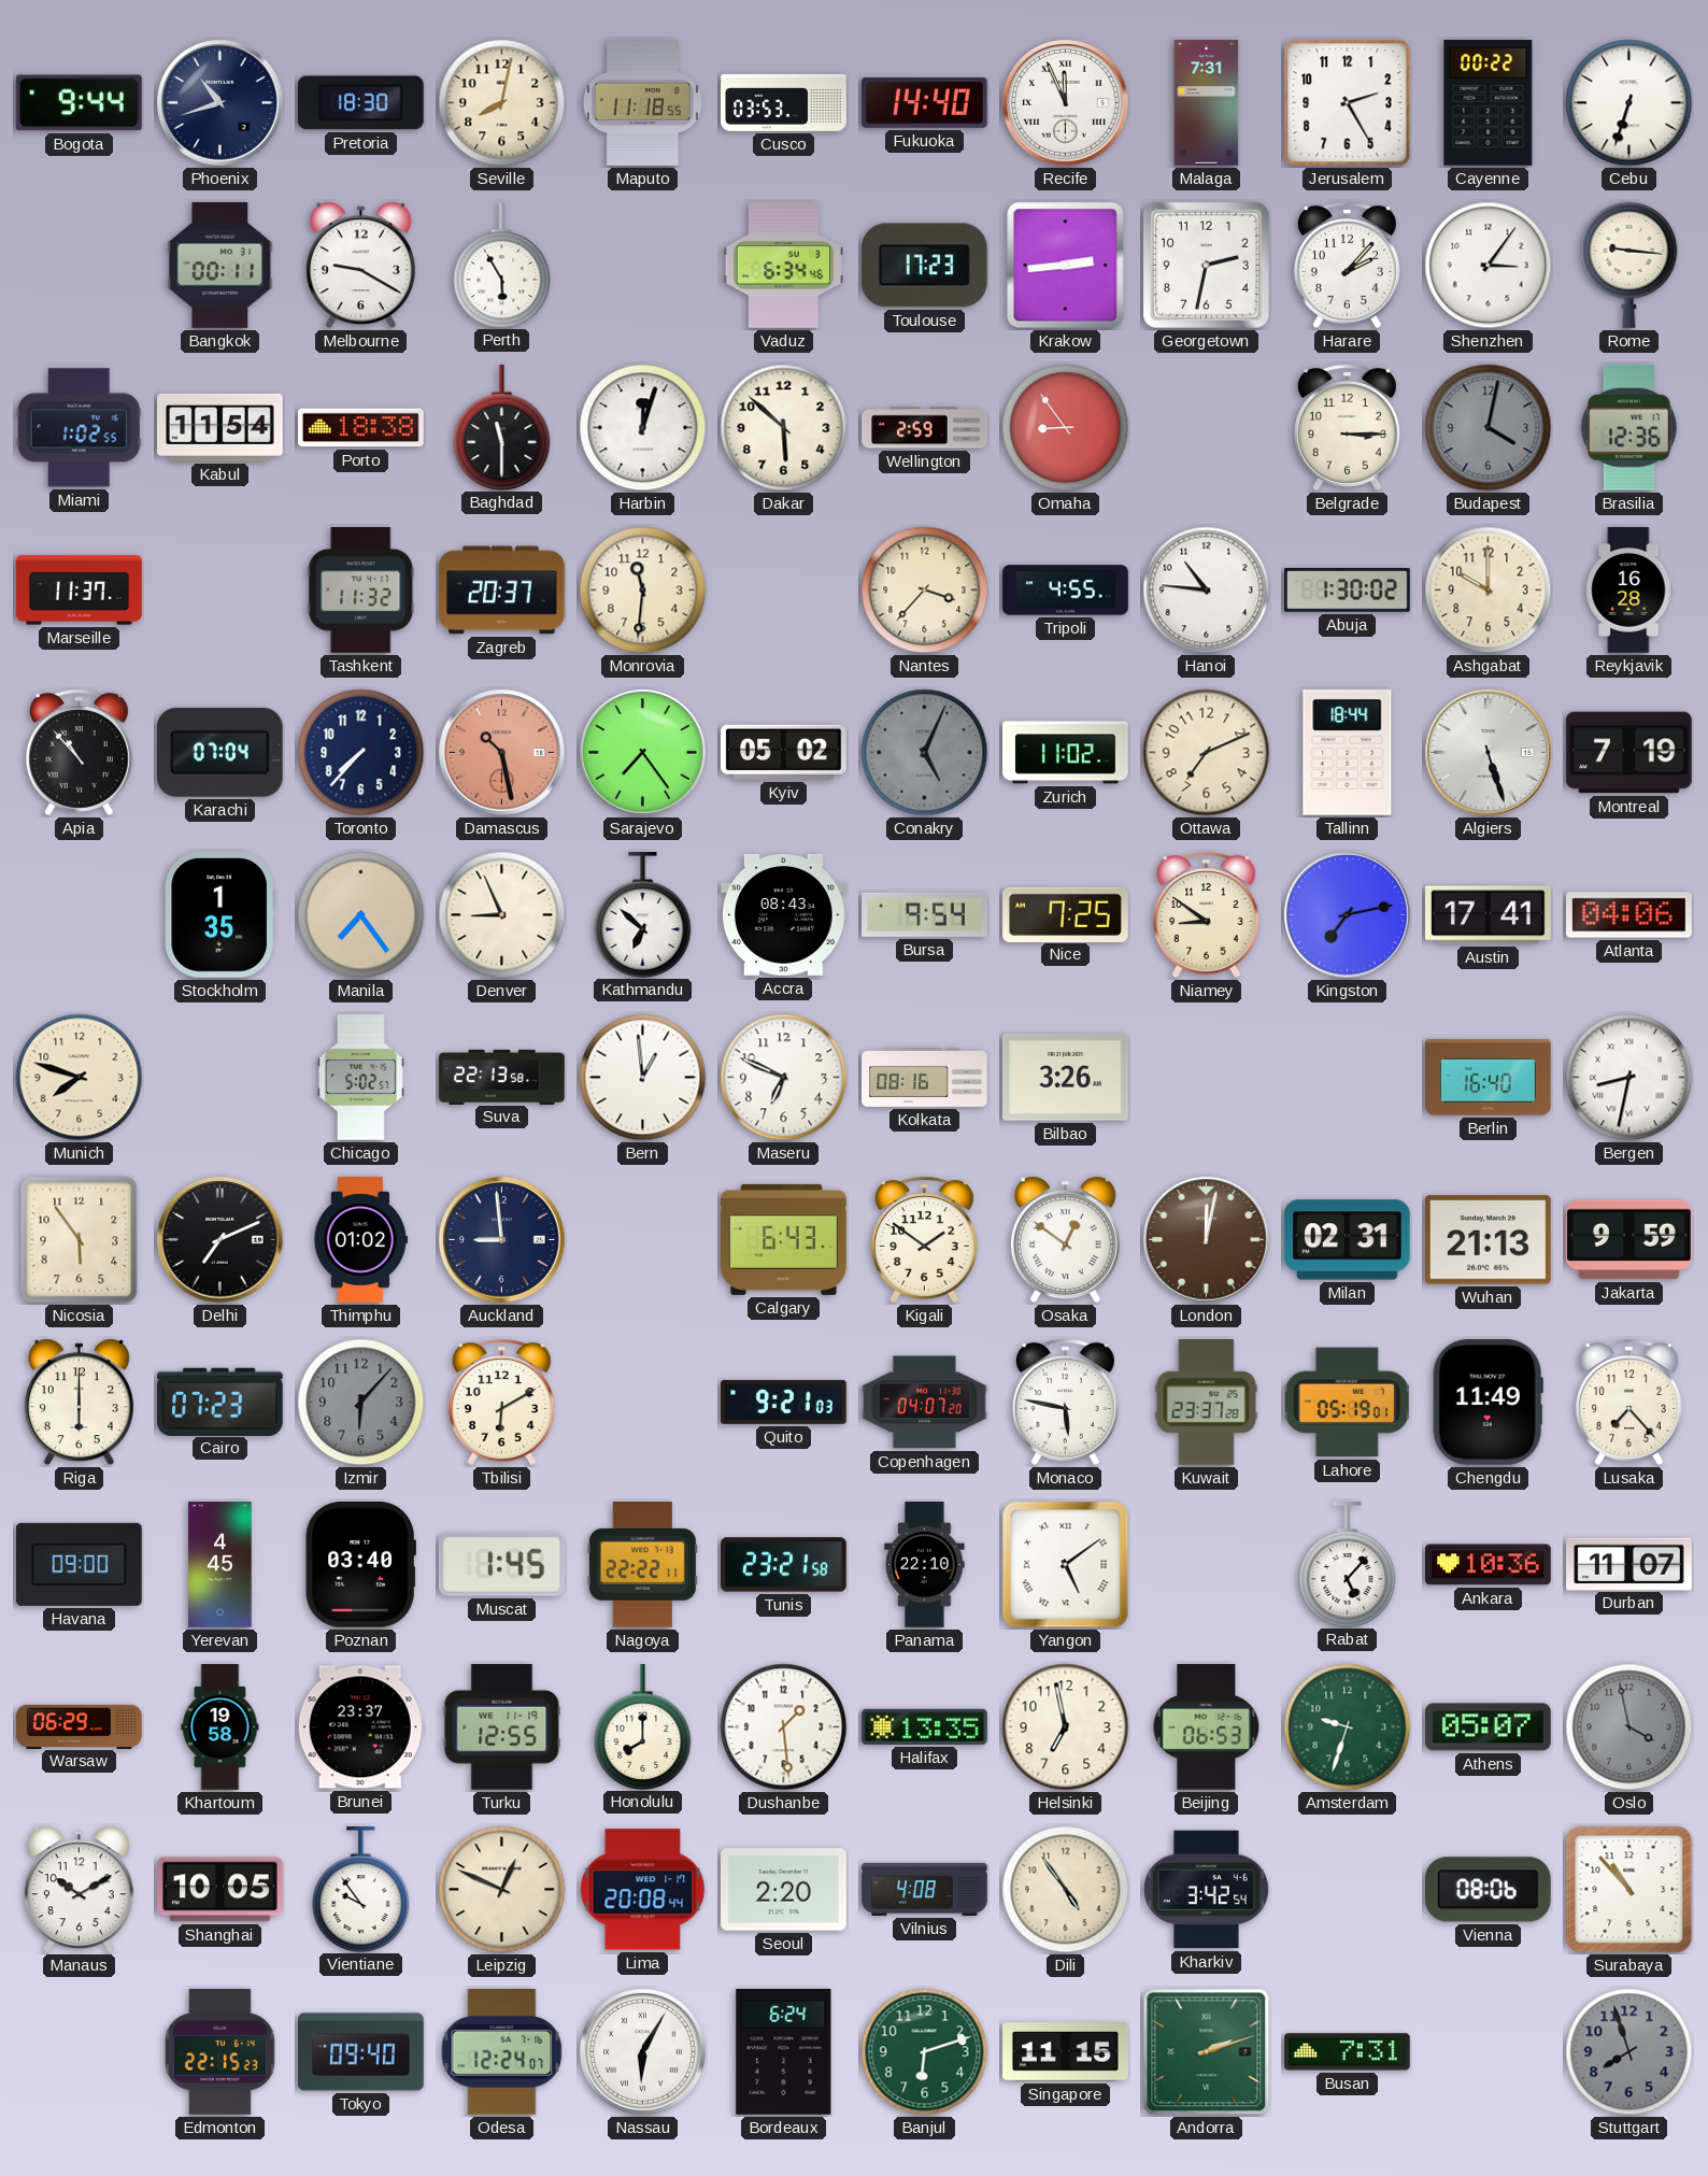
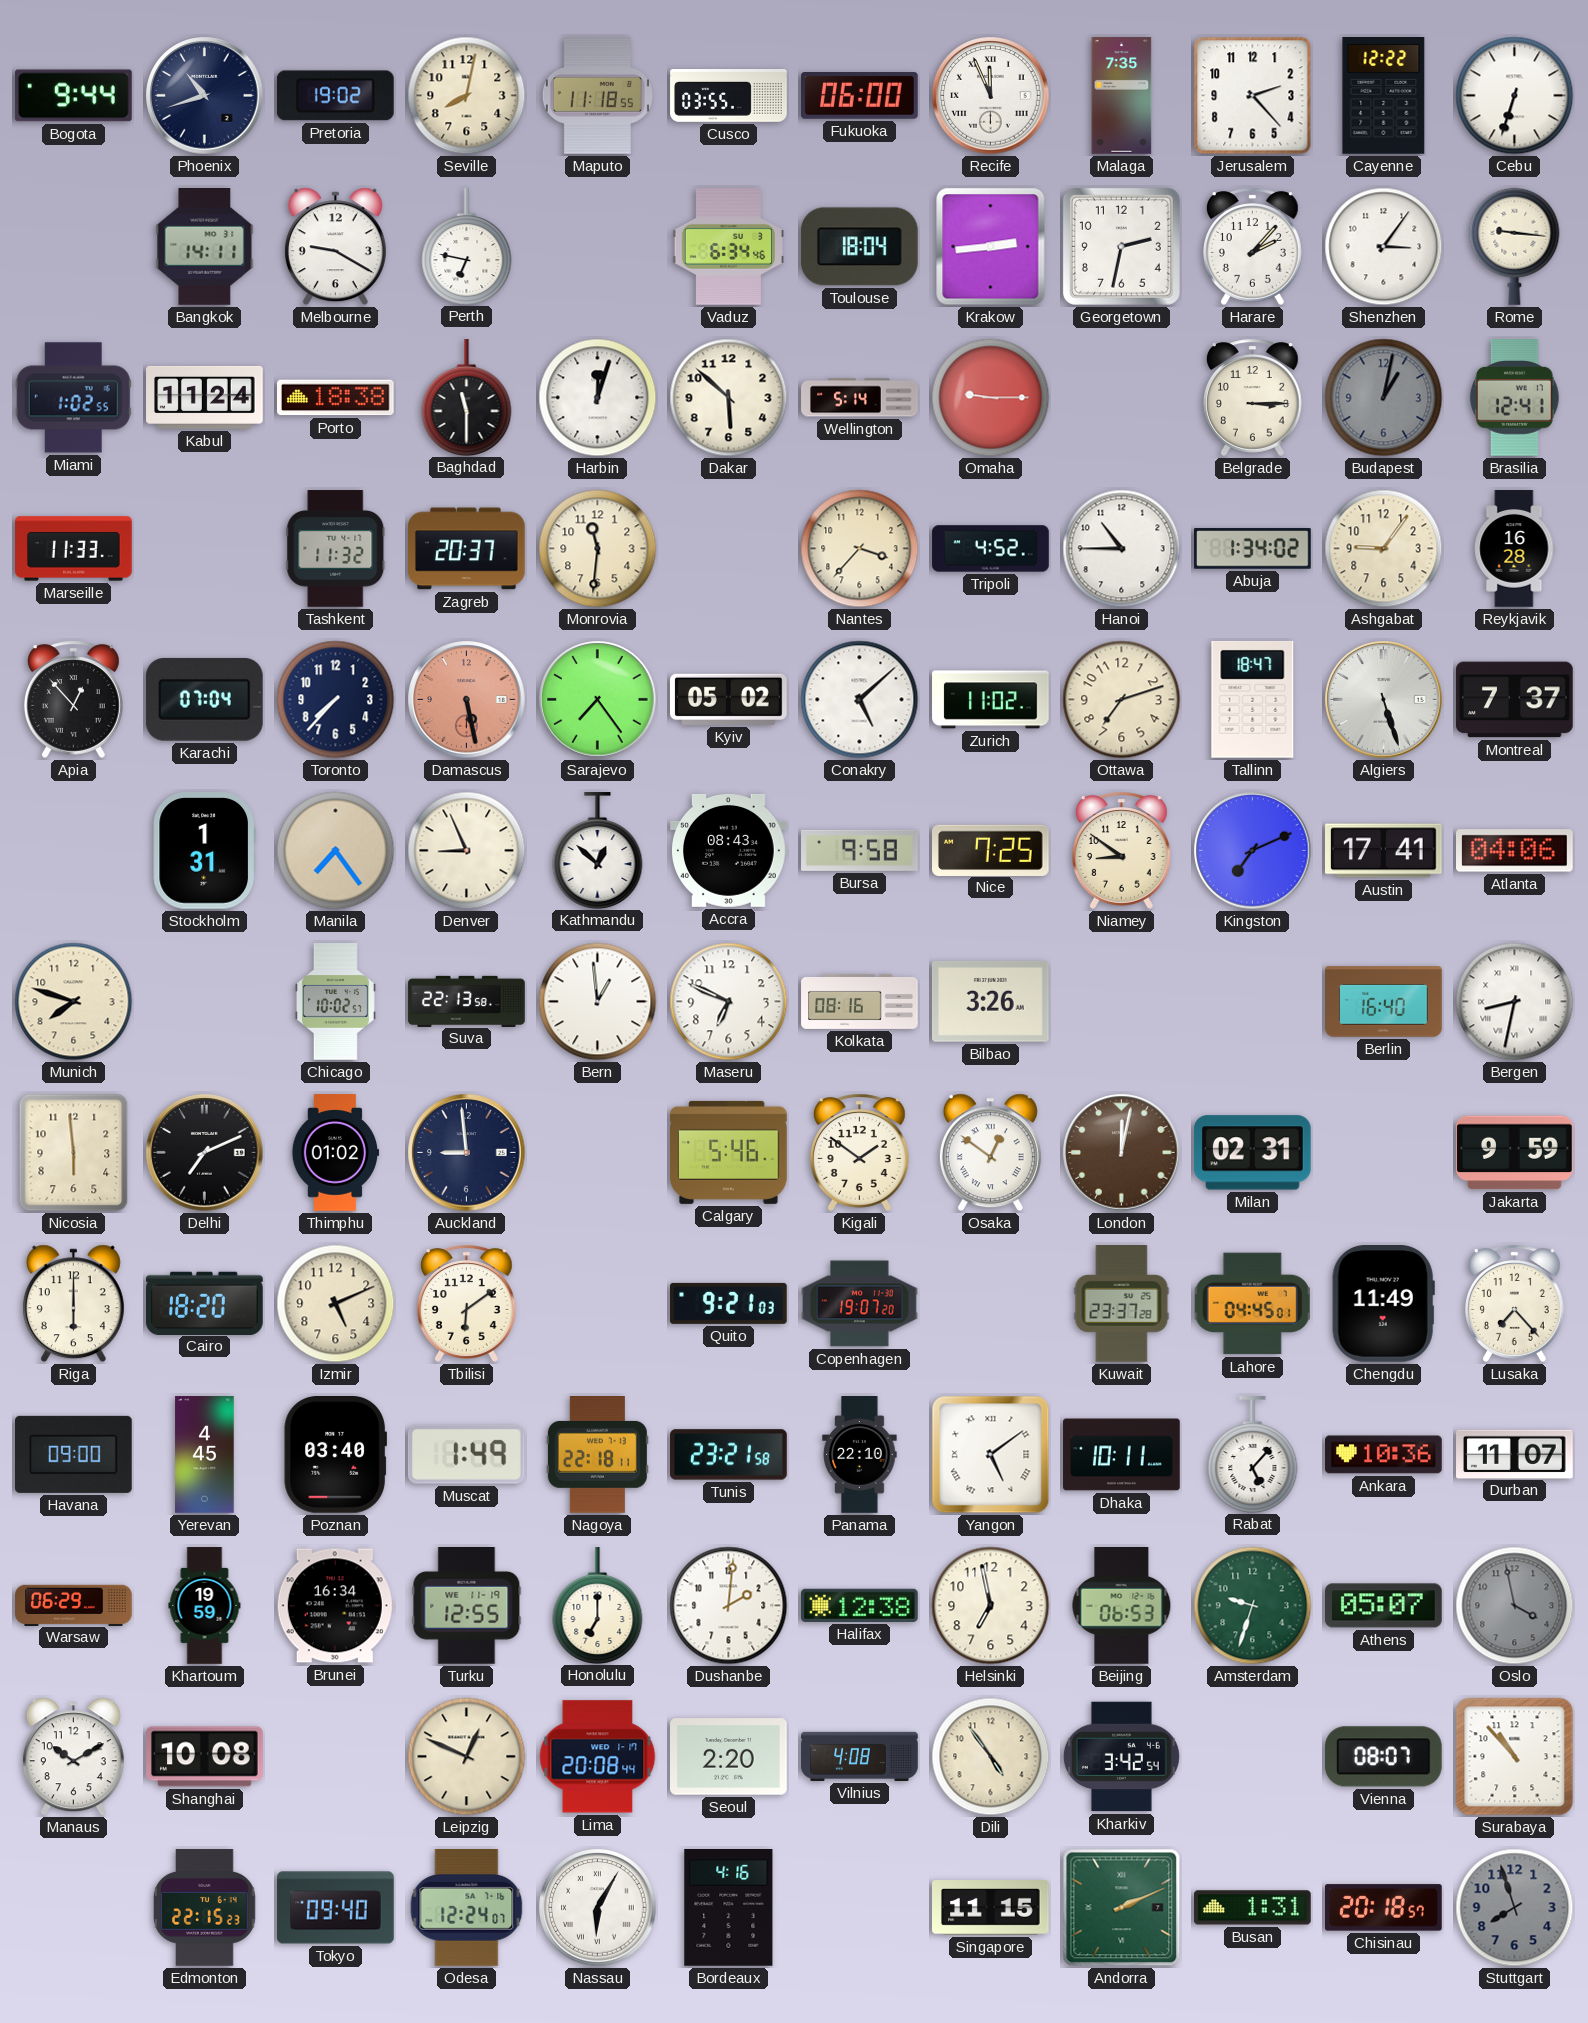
Pretoria: 18:30 -> 19:02
Cusco: 03:53 -> 03:55
Fukuoka: 14:40 -> 06:00
Malaga: 7:31 -> 7:35
Jerusalem: 2:25 -> 2:23
Cayenne: 00:22 -> 12:22
Bangkok: 00:11 -> 14:11
Perth: 5:55 -> 6:47
Toulouse: 17:23 -> 18:04
Kabul: 11:54 -> 11:24
Wellington: 2:59 -> 5:14
Omaha: 8:54 -> 9:15
Budapest: 4:02 -> 1:02
Brasilia: 12:36 -> 12:41
Marseille: 11:37 -> 11:33
Tripoli: 4:55 -> 4:52
Hanoi: 10:46 -> 10:45
Abuja: 1:30 -> 1:34
Ashgabat: 10:00 -> 9:06
Apia: 10:53 -> 12:53
Damascus: 10:28 -> 5:28
Conakry: 5:04 -> 5:08
Conakry dial: grey -> white
Ottawa: 7:11 -> 7:12
Tallinn: 18:44 -> 18:47
Montreal: 7:19 -> 7:37
Stockholm: 1:35 -> 1:31
Kathmandu: 6:52 -> 12:52
Bursa: 9:54 -> 9:58
Kingston: 7:13 -> 7:11
Chicago: 5:02 -> 10:02
Nicosia: 5:54 -> 5:59
Calgary: 6:43 -> 5:46
Wuhan: 21:13 -> none
Cairo: 07:23 -> 18:20
Izmir: 6:07 -> 5:11
Izmir dial: grey -> cream
Tbilisi: 6:10 -> 6:09
Copenhagen: 04:07 -> 19:07
Monaco: 5:47 -> none
Lahore: 05:19 -> 04:45
Muscat: 1:45 -> 1:49
Nagoya: 22:22 -> 22:18
Dhaka: none -> 10:11
Khartoum: 19:58 -> 19:59
Brunei: 23:37 -> 16:34
Honolulu: 8:00 -> 7:00
Dushanbe: 1:29 -> 2:01
Halifax: 13:35 -> 12:38
Shanghai: 10:05 -> 10:08
Vientiane: 9:54 -> none
Vienna: 08:06 -> 08:07
Bordeaux: 6:24 -> 4:16
Banjul: 6:12 -> none
Andorra: 2:12 -> 2:11
Busan: 7:31 -> 1:31
Chisinau: none -> 20:18
